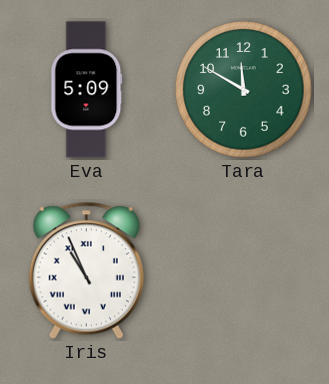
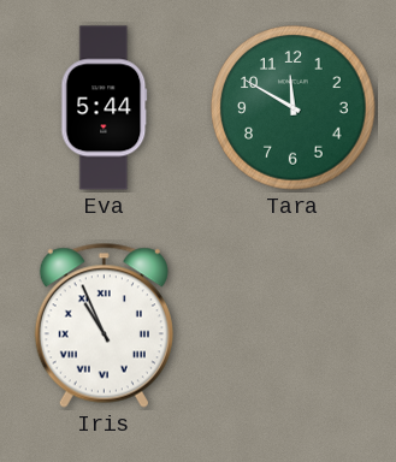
Eva: 5:09 -> 5:44
